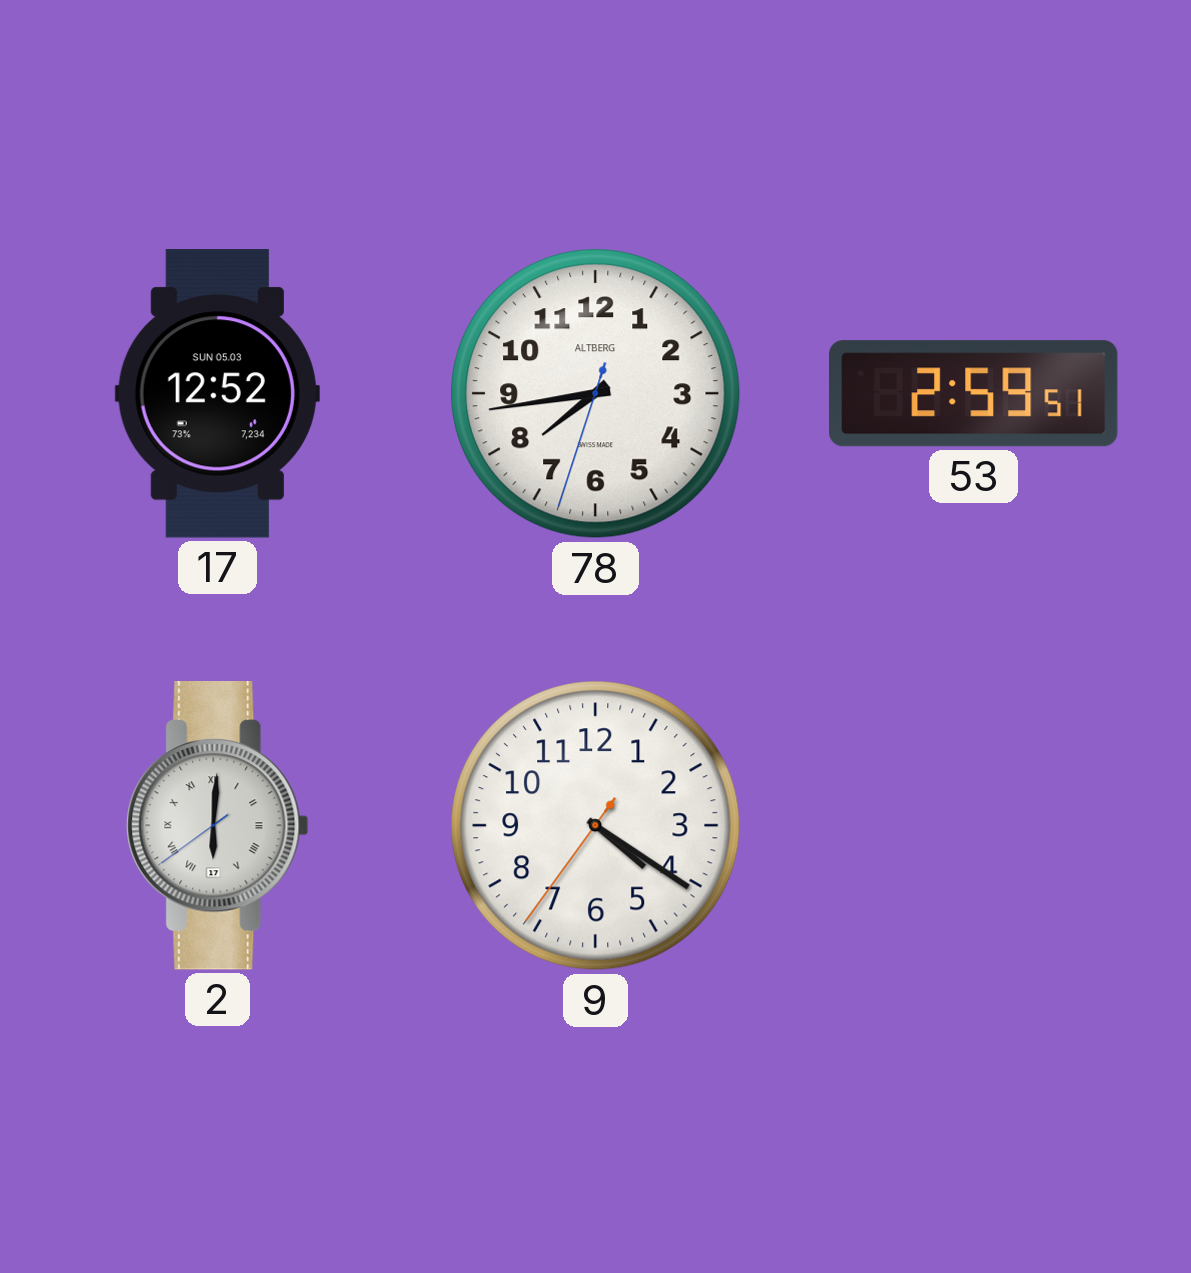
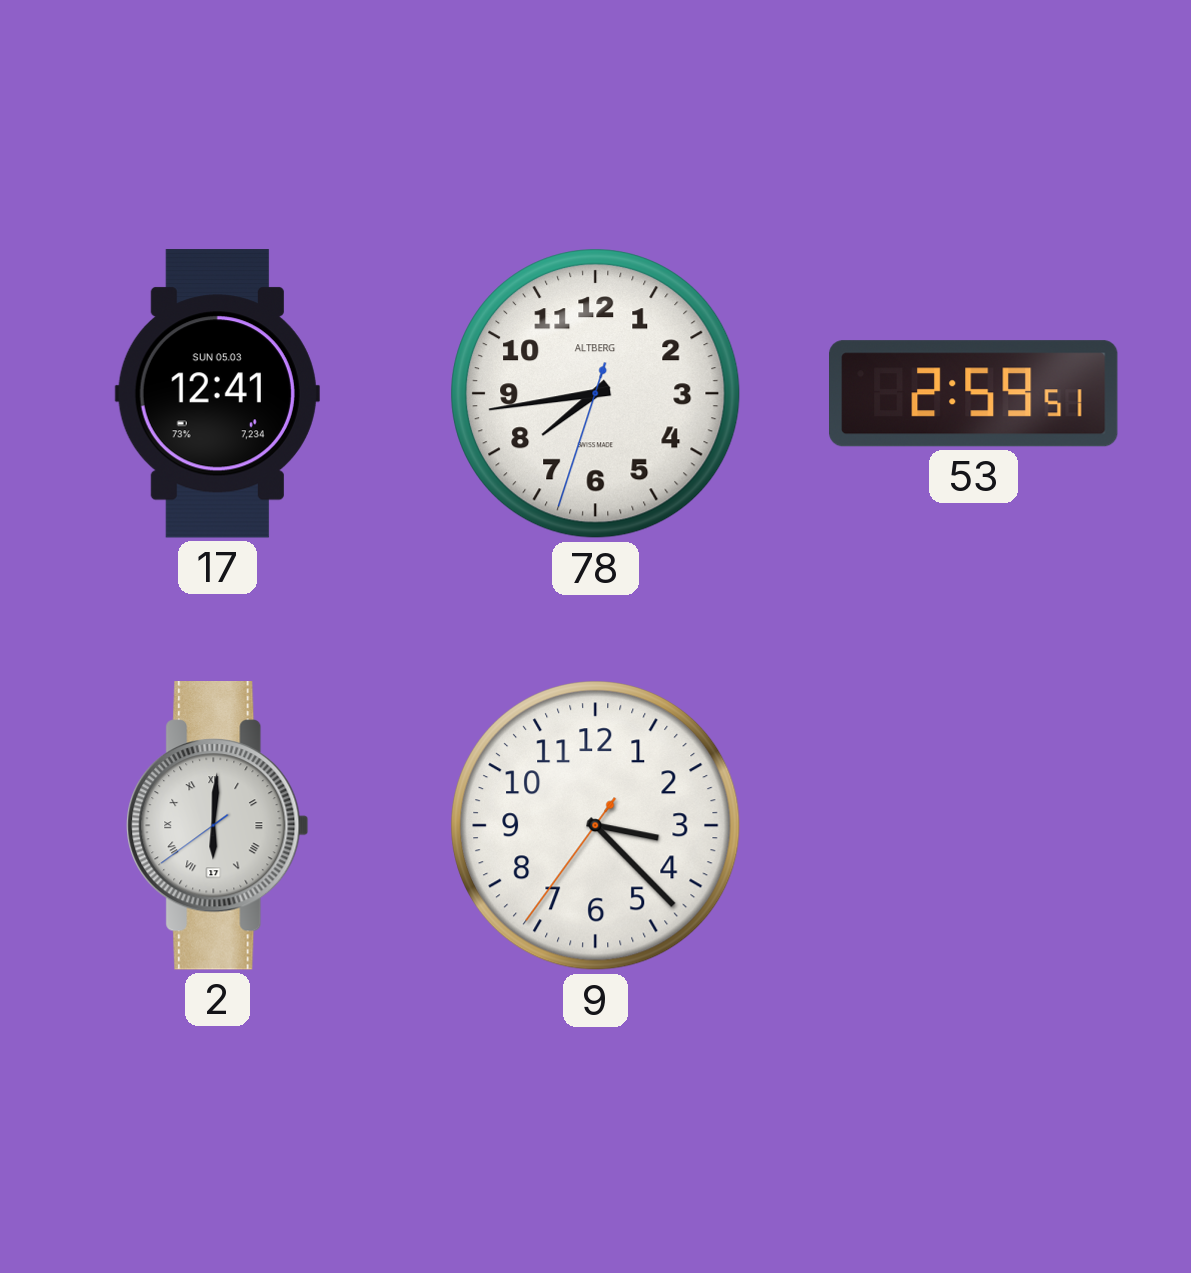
17: 12:52 -> 12:41
9: 4:20 -> 3:22
